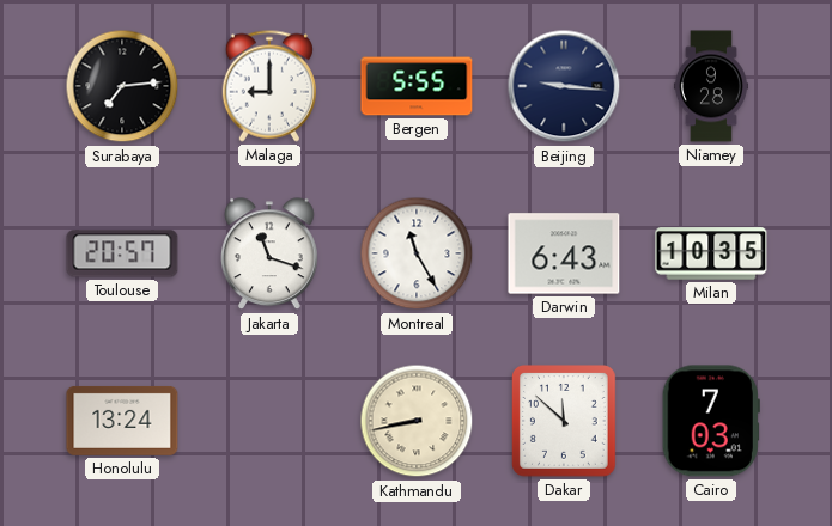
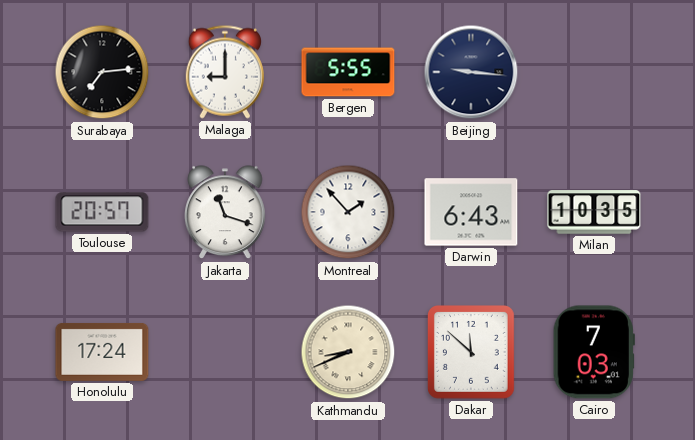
Niamey: 9:28 -> none
Montreal: 11:25 -> 1:53
Honolulu: 13:24 -> 17:24
Kathmandu: 8:43 -> 8:41
